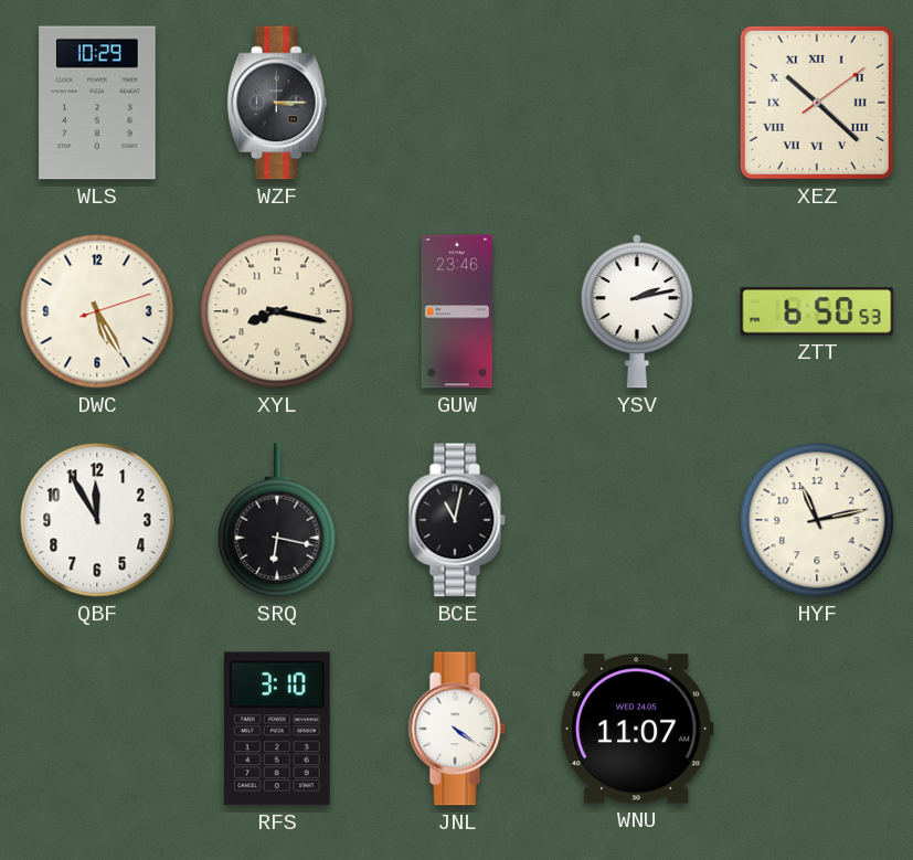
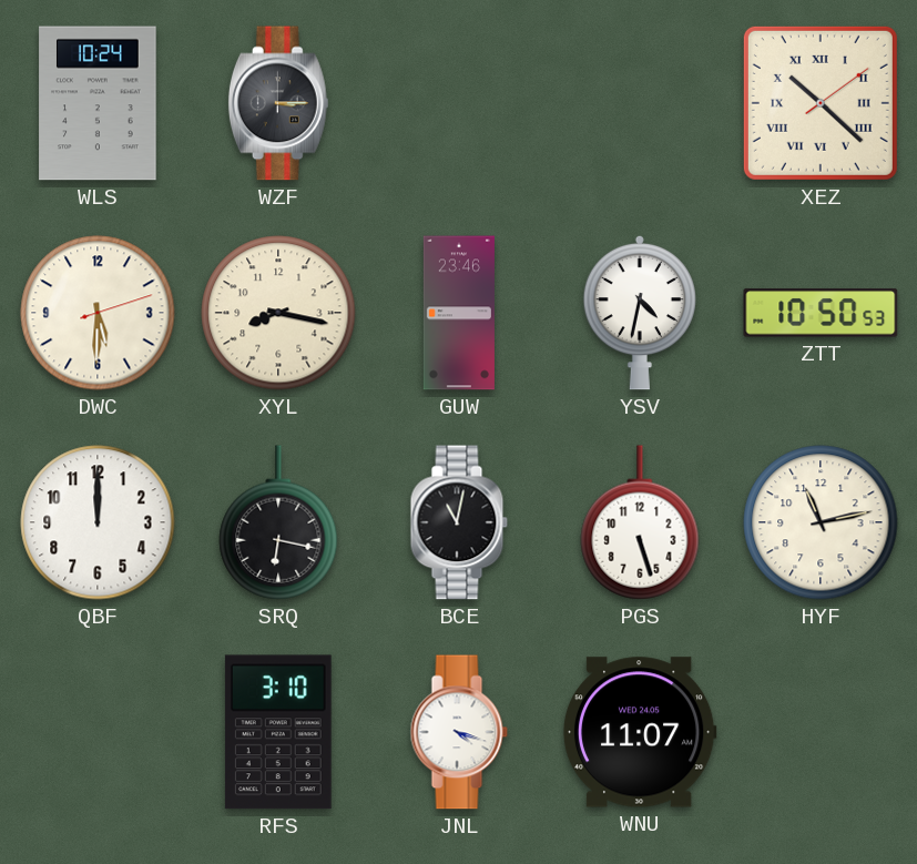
WLS: 10:29 -> 10:24
DWC: 5:25 -> 5:30
YSV: 2:13 -> 4:32
ZTT: 6:50 -> 10:50
QBF: 11:55 -> 12:00
PGS: none -> 5:27
JNL: 4:21 -> 4:18
